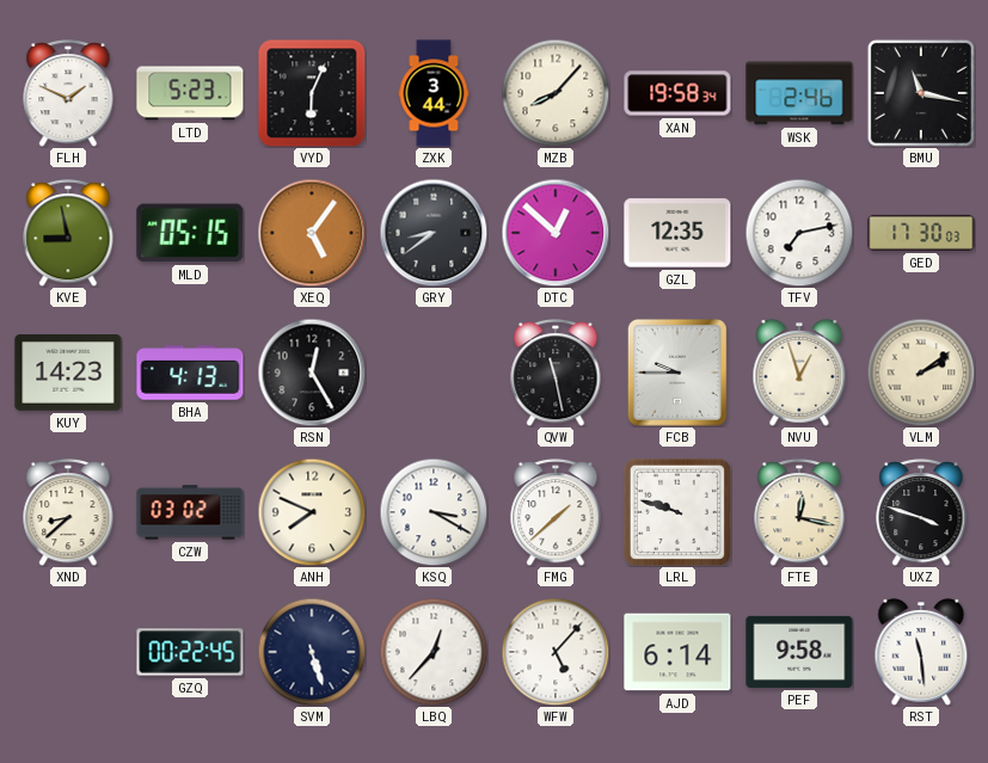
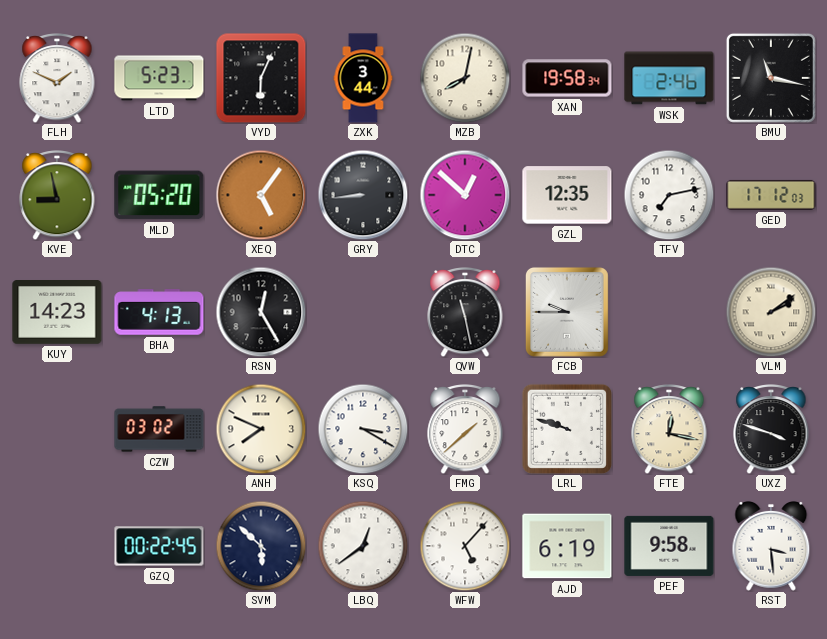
MZB: 8:07 -> 8:02
MLD: 05:15 -> 05:20
GRY: 8:39 -> 8:44
GED: 17:30 -> 17:12
NVU: 12:57 -> none
XND: 8:38 -> none
SVM: 5:27 -> 5:52
LBQ: 12:37 -> 12:39
AJD: 6:14 -> 6:19
RST: 11:29 -> 3:29
